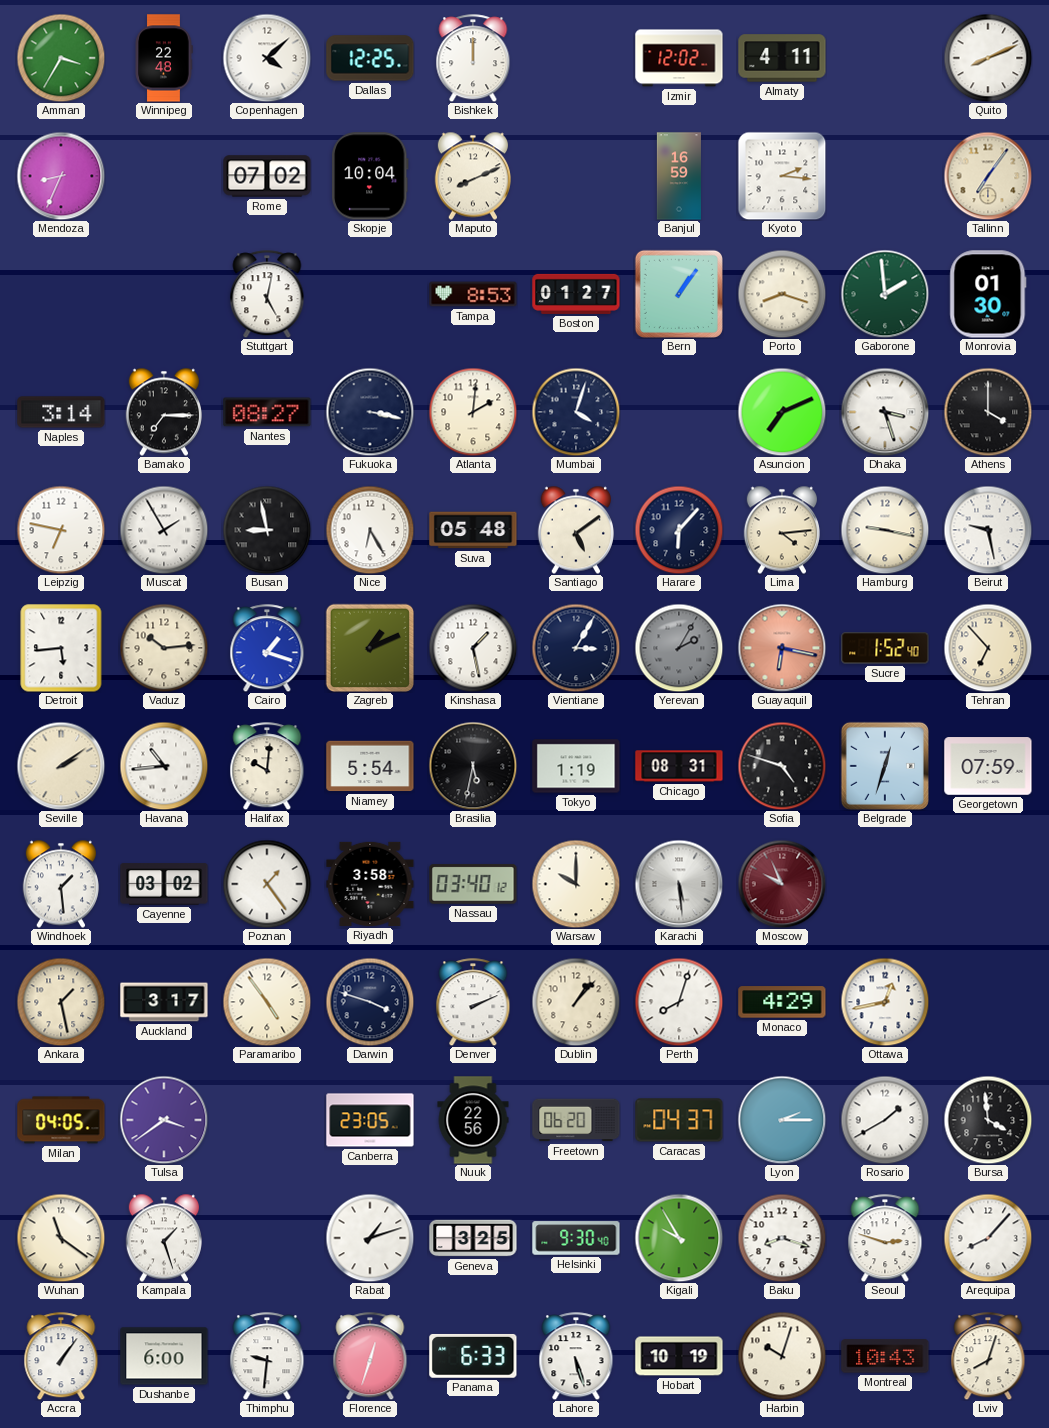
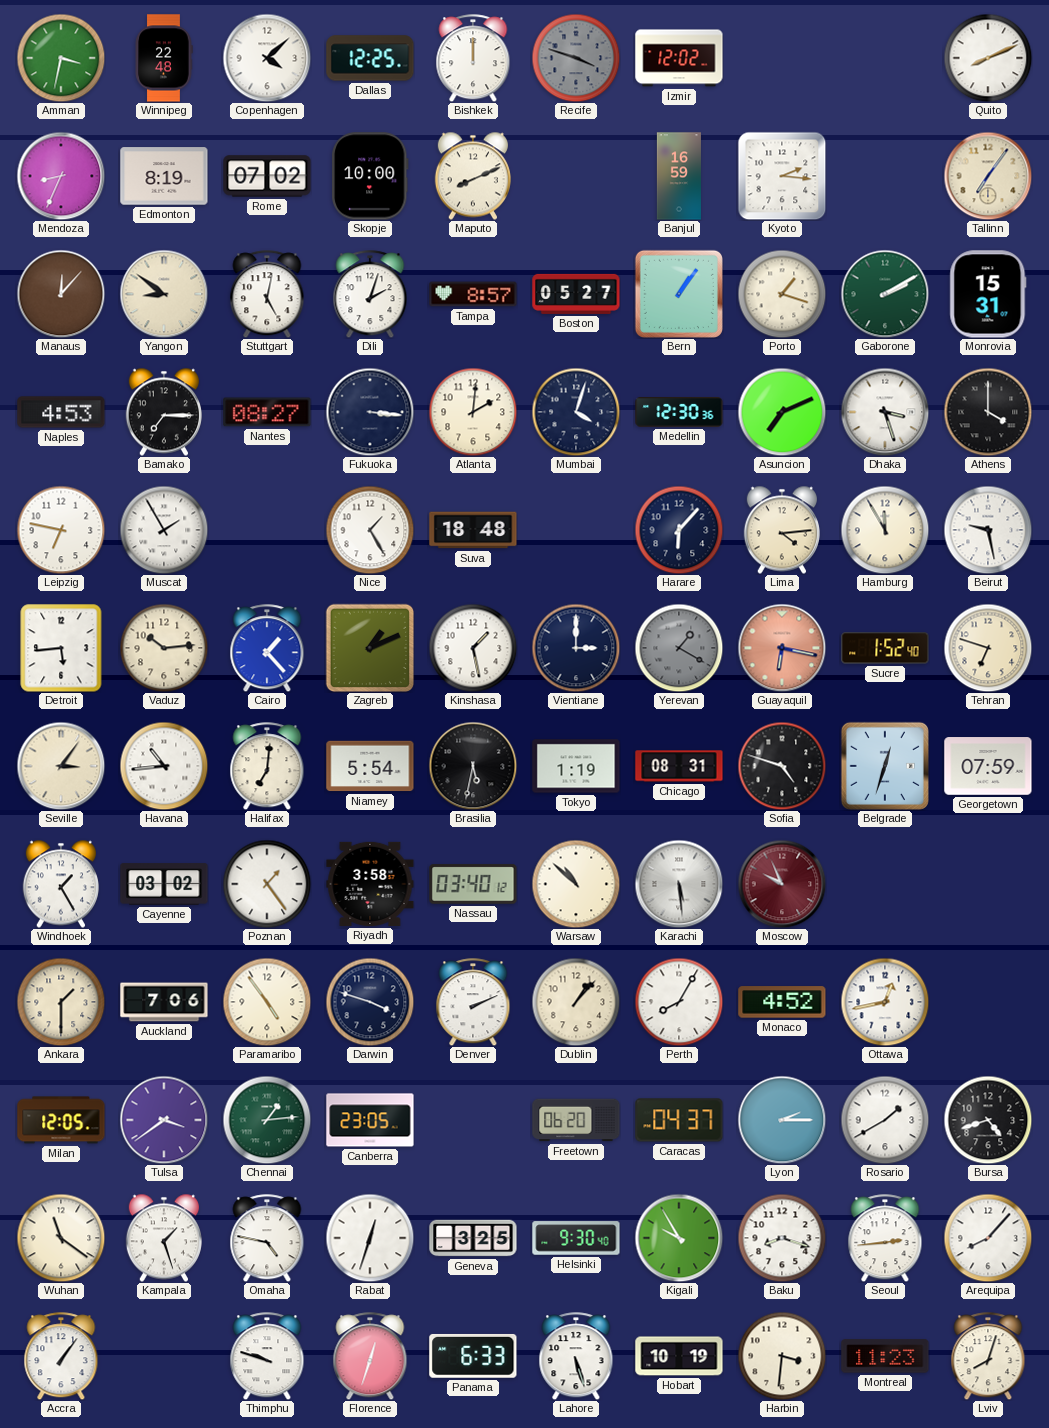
Amman: 3:35 -> 3:32
Recife: none -> 3:48
Almaty: 4:11 -> none
Edmonton: none -> 8:19
Skopje: 10:04 -> 10:00
Manaus: none -> 12:07
Yangon: none -> 8:51
Dili: none -> 2:03
Tampa: 8:53 -> 8:57
Boston: 01:27 -> 05:27
Porto: 8:18 -> 1:18
Gaborone: 1:59 -> 2:10
Monrovia: 01:30 -> 15:31
Naples: 3:14 -> 4:53
Fukuoka: 3:17 -> 3:16
Medellin: none -> 12:30
Busan: 8:58 -> none
Nice: 6:25 -> 1:25
Suva: 05:48 -> 18:48
Santiago: 5:09 -> none
Hamburg: 9:17 -> 11:55
Cairo: 1:18 -> 1:23
Vientiane: 3:05 -> 3:00
Yerevan: 2:05 -> 1:20
Tehran: 6:53 -> 6:48
Seville: 2:09 -> 3:06
Halifax: 10:01 -> 7:01
Windhoek: 1:29 -> 1:25
Warsaw: 10:00 -> 10:52
Ankara: 1:28 -> 1:30
Auckland: 3:17 -> 7:06
Perth: 8:03 -> 8:05
Monaco: 4:29 -> 4:52
Milan: 04:05 -> 12:05
Chennai: none -> 1:14
Nuuk: 22:56 -> none
Bursa: 3:59 -> 4:42
Omaha: none -> 4:47
Rabat: 1:12 -> 12:33
Seoul: 2:48 -> 2:44
Dushanbe: 6:00 -> none
Thimphu: 9:31 -> 9:48
Harbin: 10:03 -> 3:31
Montreal: 10:43 -> 11:23
